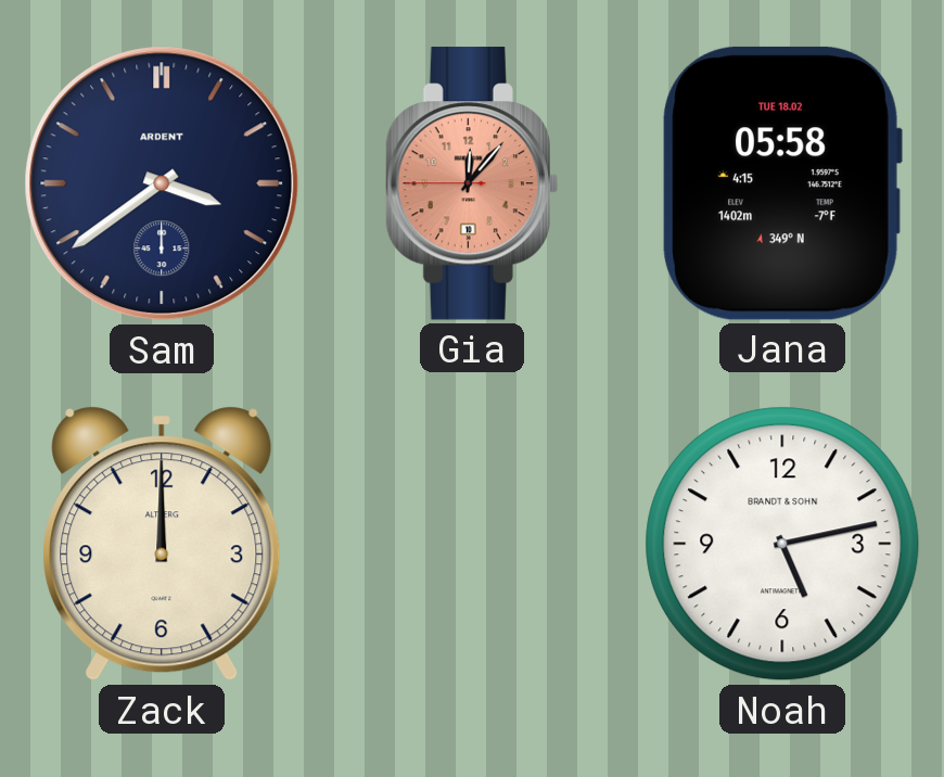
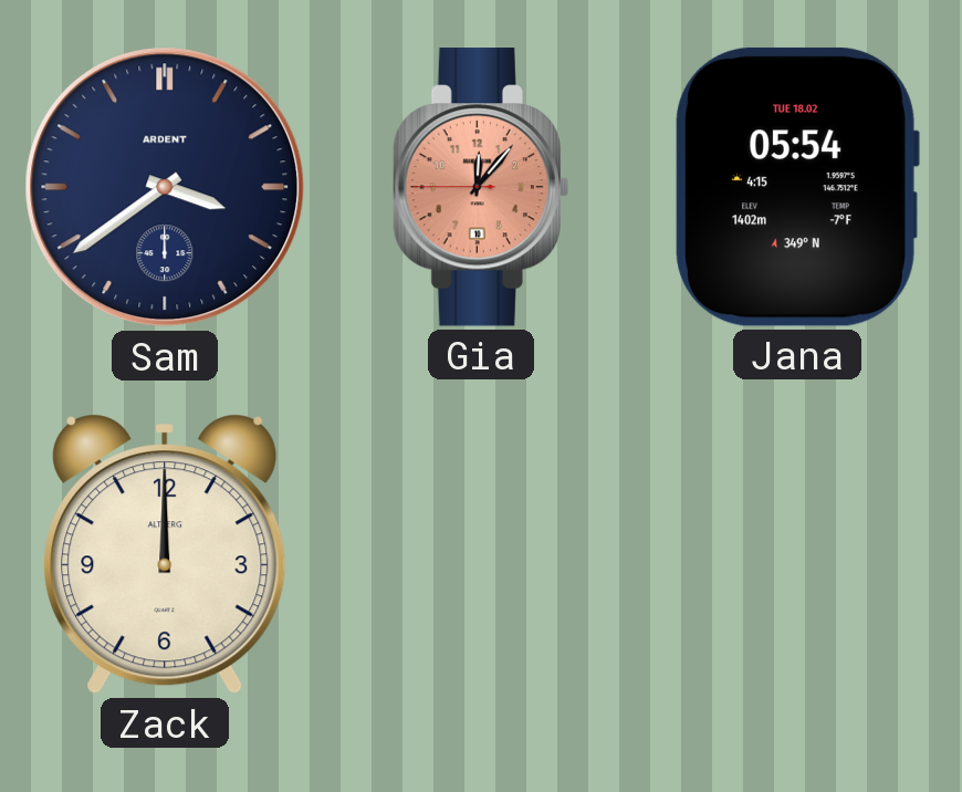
Jana: 05:58 -> 05:54
Noah: 5:13 -> none
